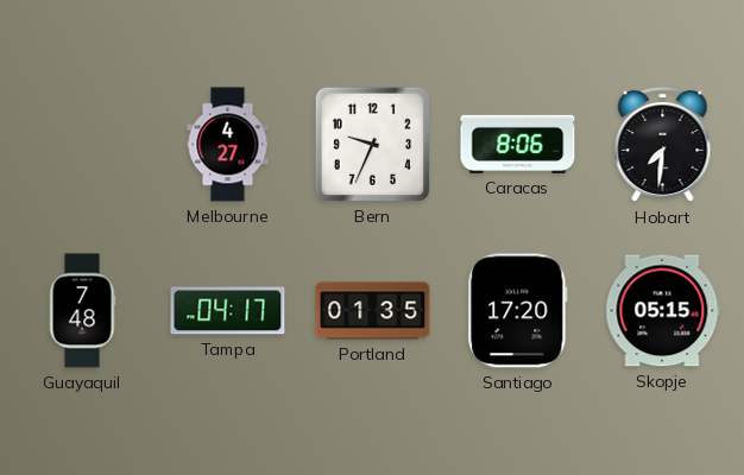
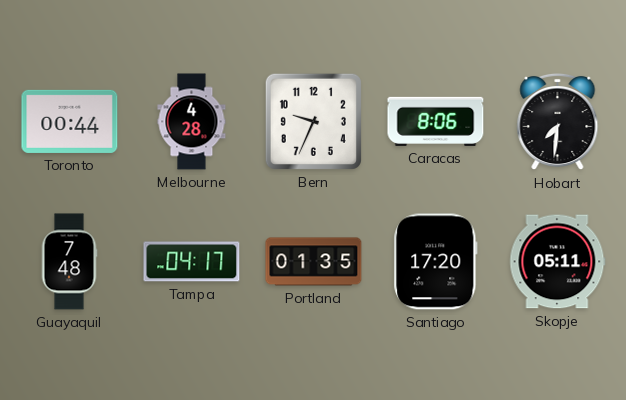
Toronto: none -> 00:44
Melbourne: 4:27 -> 4:28
Skopje: 05:15 -> 05:11
